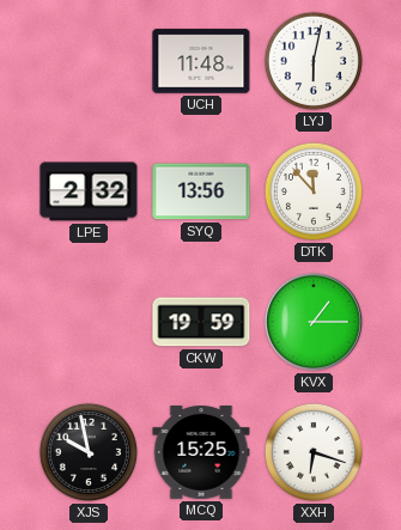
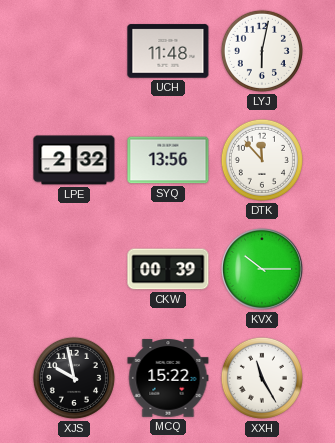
CKW: 19:59 -> 00:39
KVX: 1:15 -> 10:15
MCQ: 15:25 -> 15:22
XXH: 6:18 -> 11:25
